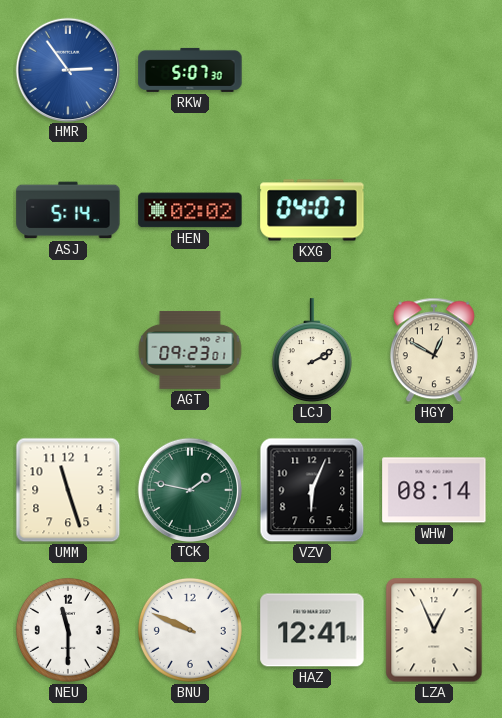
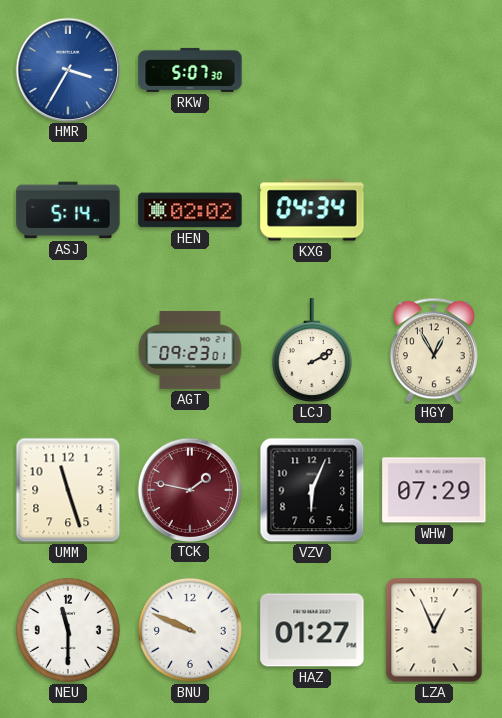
HMR: 2:54 -> 3:35
KXG: 04:07 -> 04:34
HGY: 12:50 -> 12:55
TCK dial: green -> burgundy
WHW: 08:14 -> 07:29
HAZ: 12:41 -> 01:27
